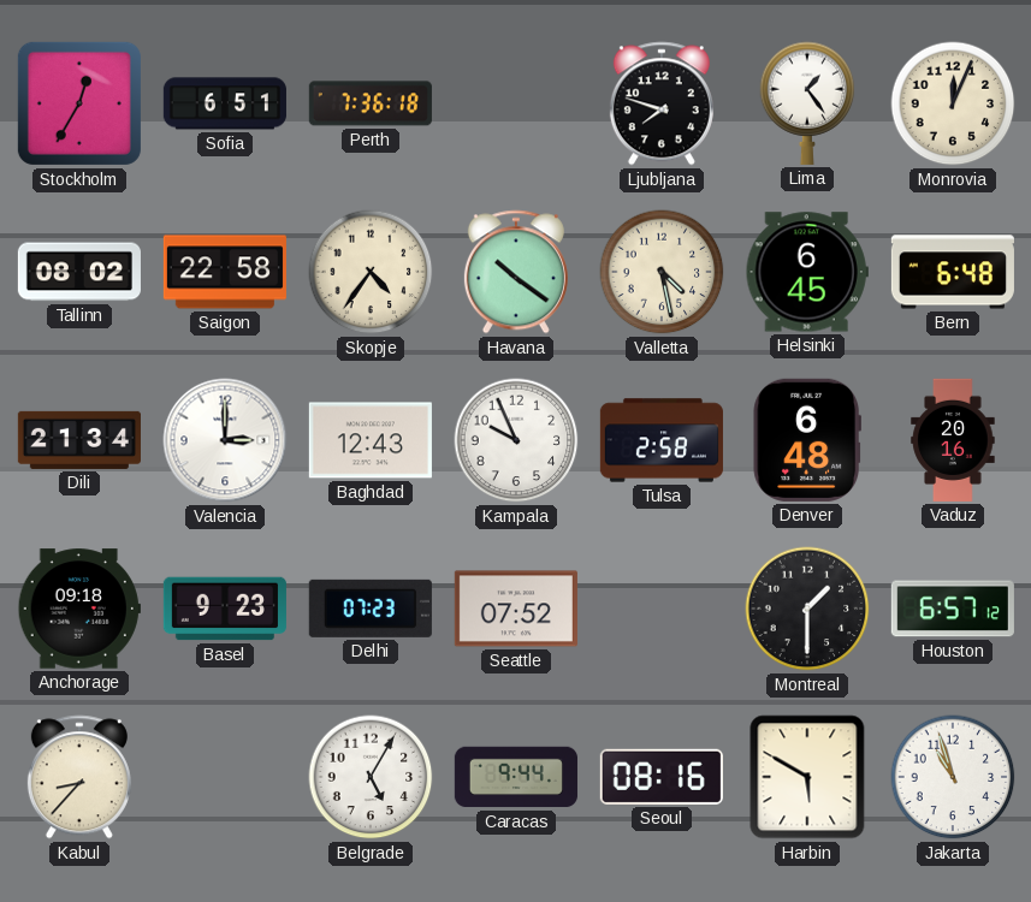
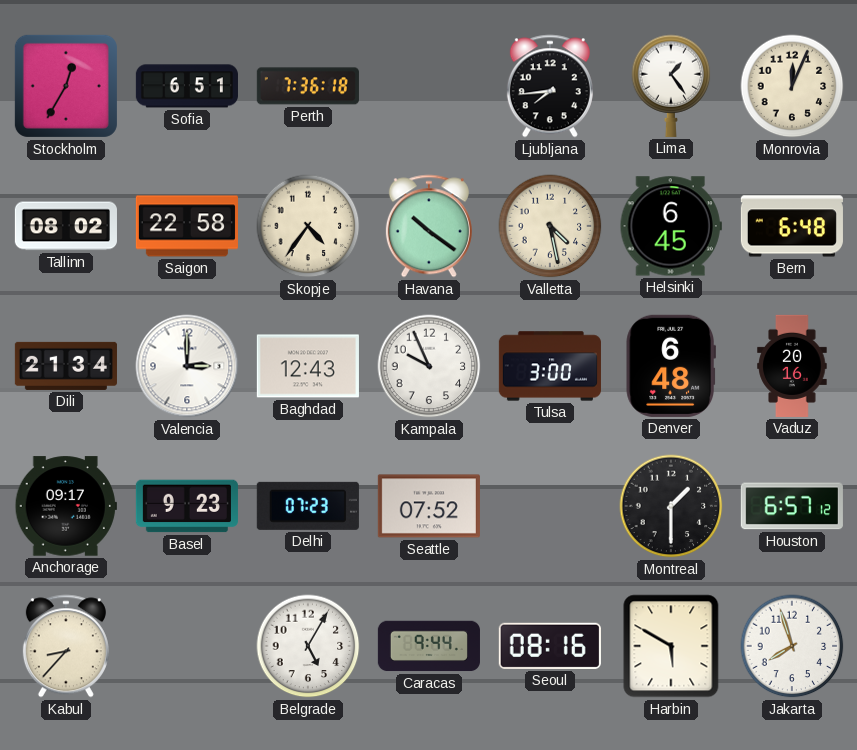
Ljubljana: 7:48 -> 7:44
Tulsa: 2:58 -> 3:00
Anchorage: 09:18 -> 09:17
Jakarta: 10:57 -> 7:57
